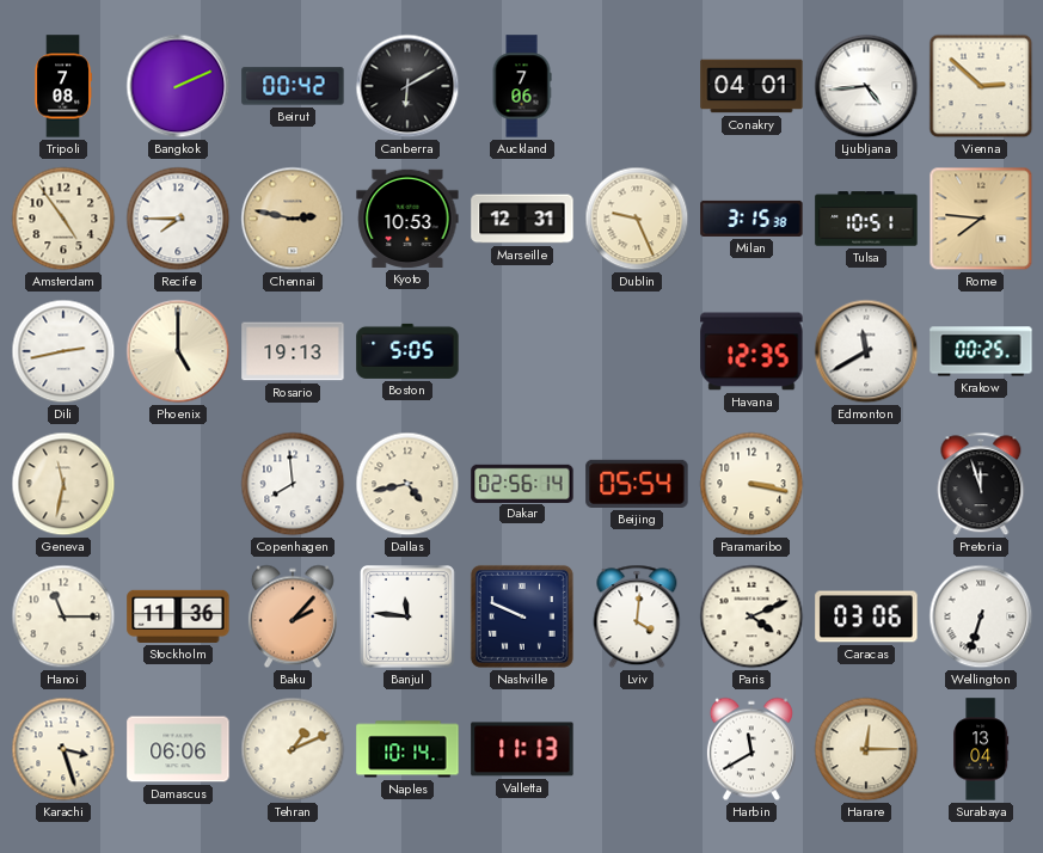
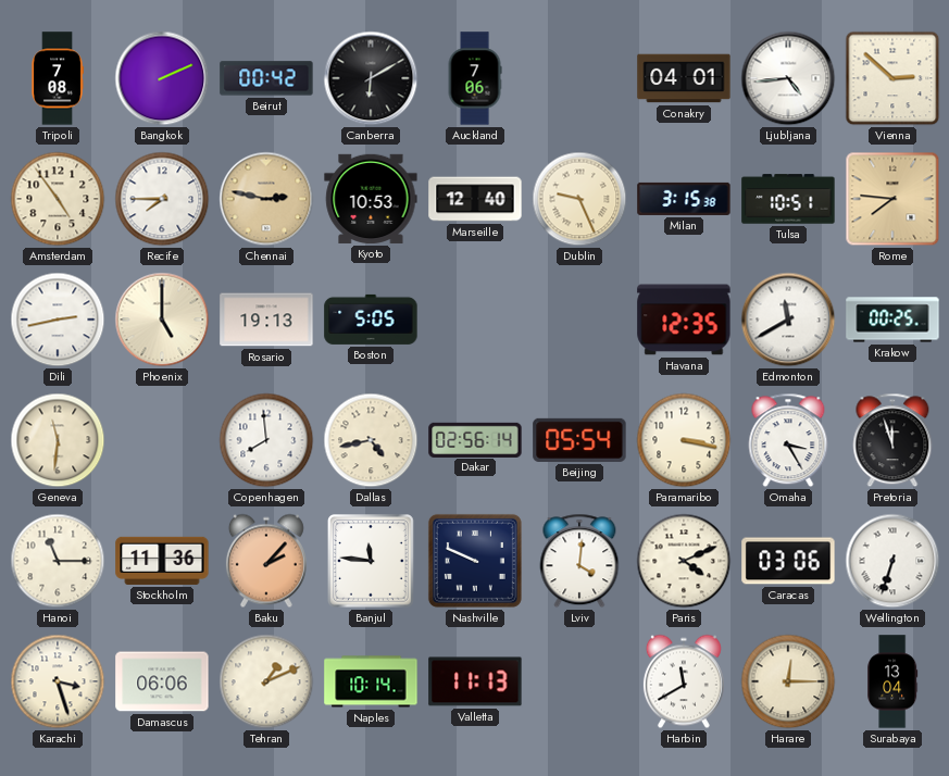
Marseille: 12:31 -> 12:40
Geneva: 11:32 -> 11:31
Omaha: none -> 3:25
